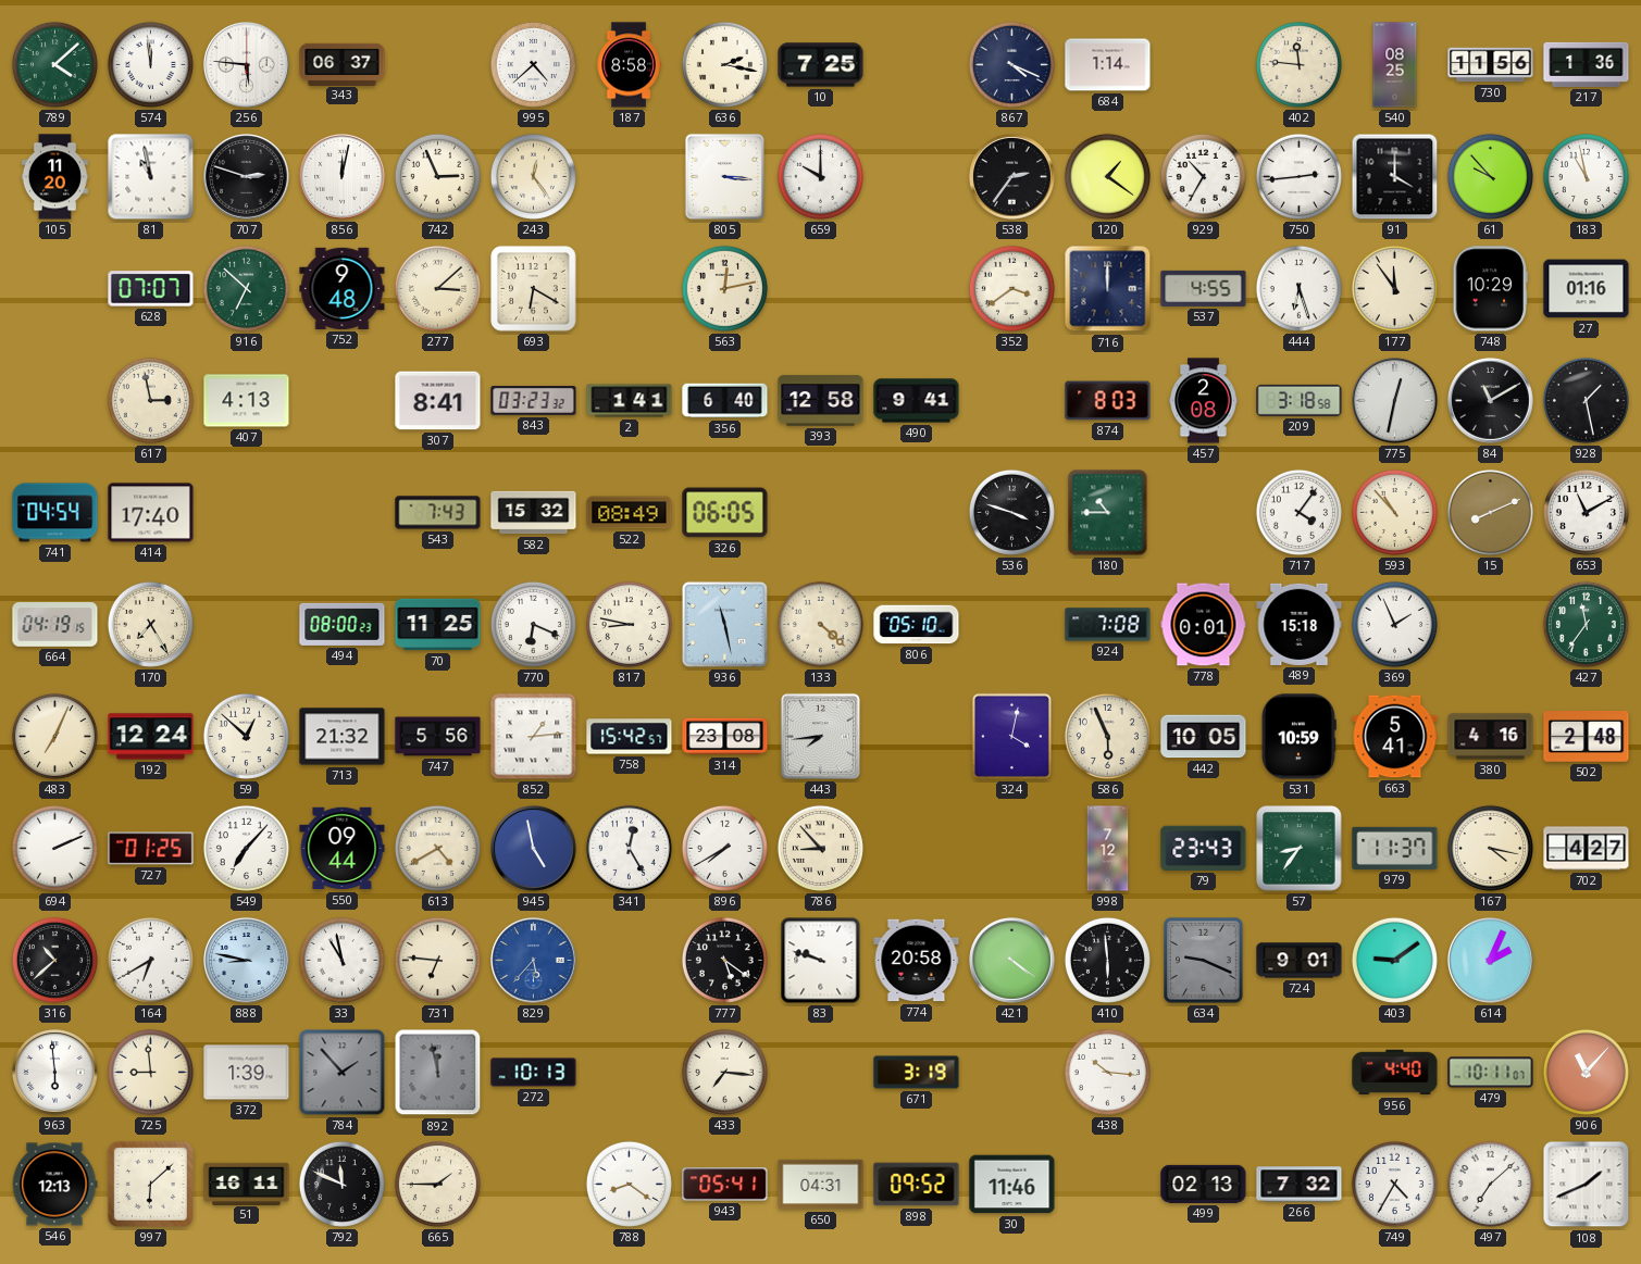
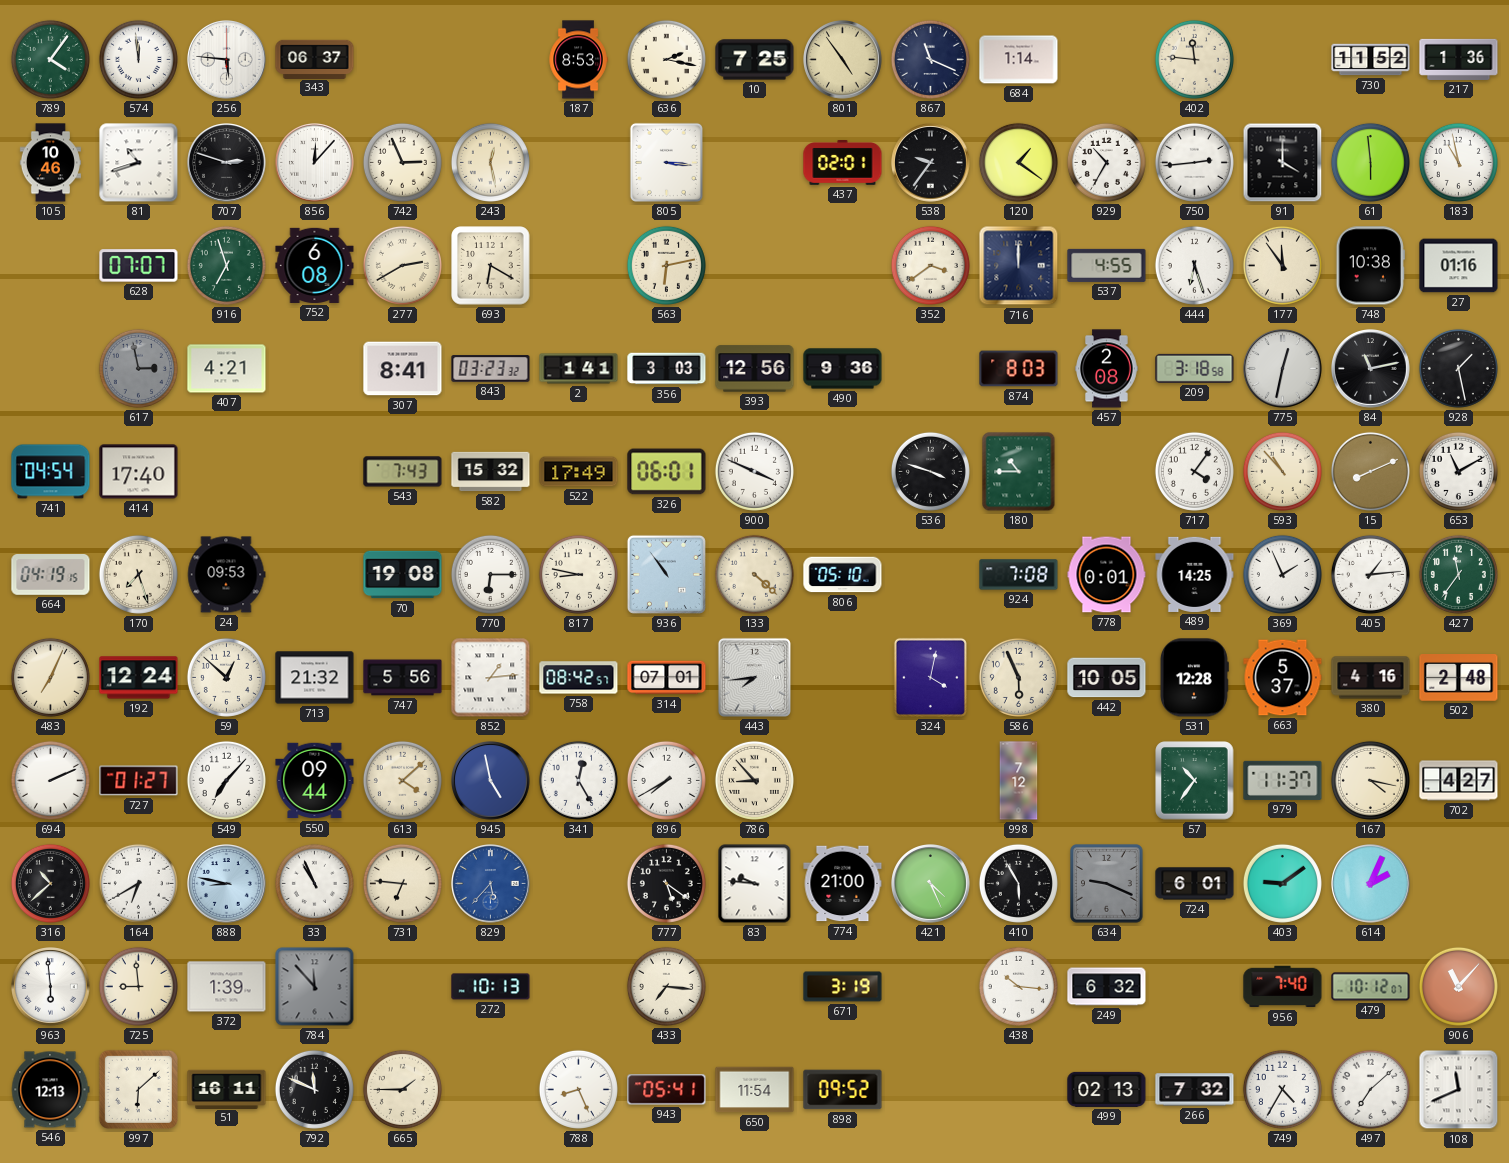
789: 4:08 -> 4:06
995: 4:38 -> none
187: 8:58 -> 8:53
801: none -> 4:54
867: 4:19 -> 11:19
540: 08:25 -> none
730: 11:56 -> 11:52
105: 11:20 -> 10:46
81: 10:58 -> 10:42
856: 12:02 -> 12:07
243: 12:24 -> 12:28
659: 10:00 -> none
437: none -> 02:01
538: 2:36 -> 9:36
61: 9:53 -> 5:59
916: 6:52 -> 6:57
752: 9:48 -> 6:08
277: 3:08 -> 2:40
563: 12:13 -> 6:13
748: 10:29 -> 10:38
617 dial: cream -> grey
407: 4:13 -> 4:21
356: 6:40 -> 3:03
393: 12:58 -> 12:56
490: 9:41 -> 9:36
84: 11:10 -> 11:13
522: 08:49 -> 17:49
326: 06:05 -> 06:01
900: none -> 3:49
170: 7:25 -> 7:27
24: none -> 09:53
494: 08:00 -> none
70: 11:25 -> 19:08
770: 6:19 -> 6:15
936: 11:28 -> 10:54
489: 15:18 -> 14:25
405: none -> 1:14
758: 15:42 -> 08:42
314: 23:08 -> 07:01
531: 10:59 -> 12:28
663: 5:41 -> 5:37
727: 01:25 -> 01:27
613: 4:40 -> 4:08
79: 23:43 -> none
57: 8:36 -> 10:36
33: 10:58 -> 10:56
83: 9:48 -> 9:46
774: 20:58 -> 21:00
421: 4:21 -> 4:26
410: 5:59 -> 5:55
724: 9:01 -> 6:01
784: 1:53 -> 11:53
892: 11:58 -> none
249: none -> 6:32
956: 4:40 -> 7:40
479: 10:11 -> 10:12
788: 8:21 -> 8:26
650: 04:31 -> 11:54
30: 11:46 -> none
108: 1:41 -> 11:41
